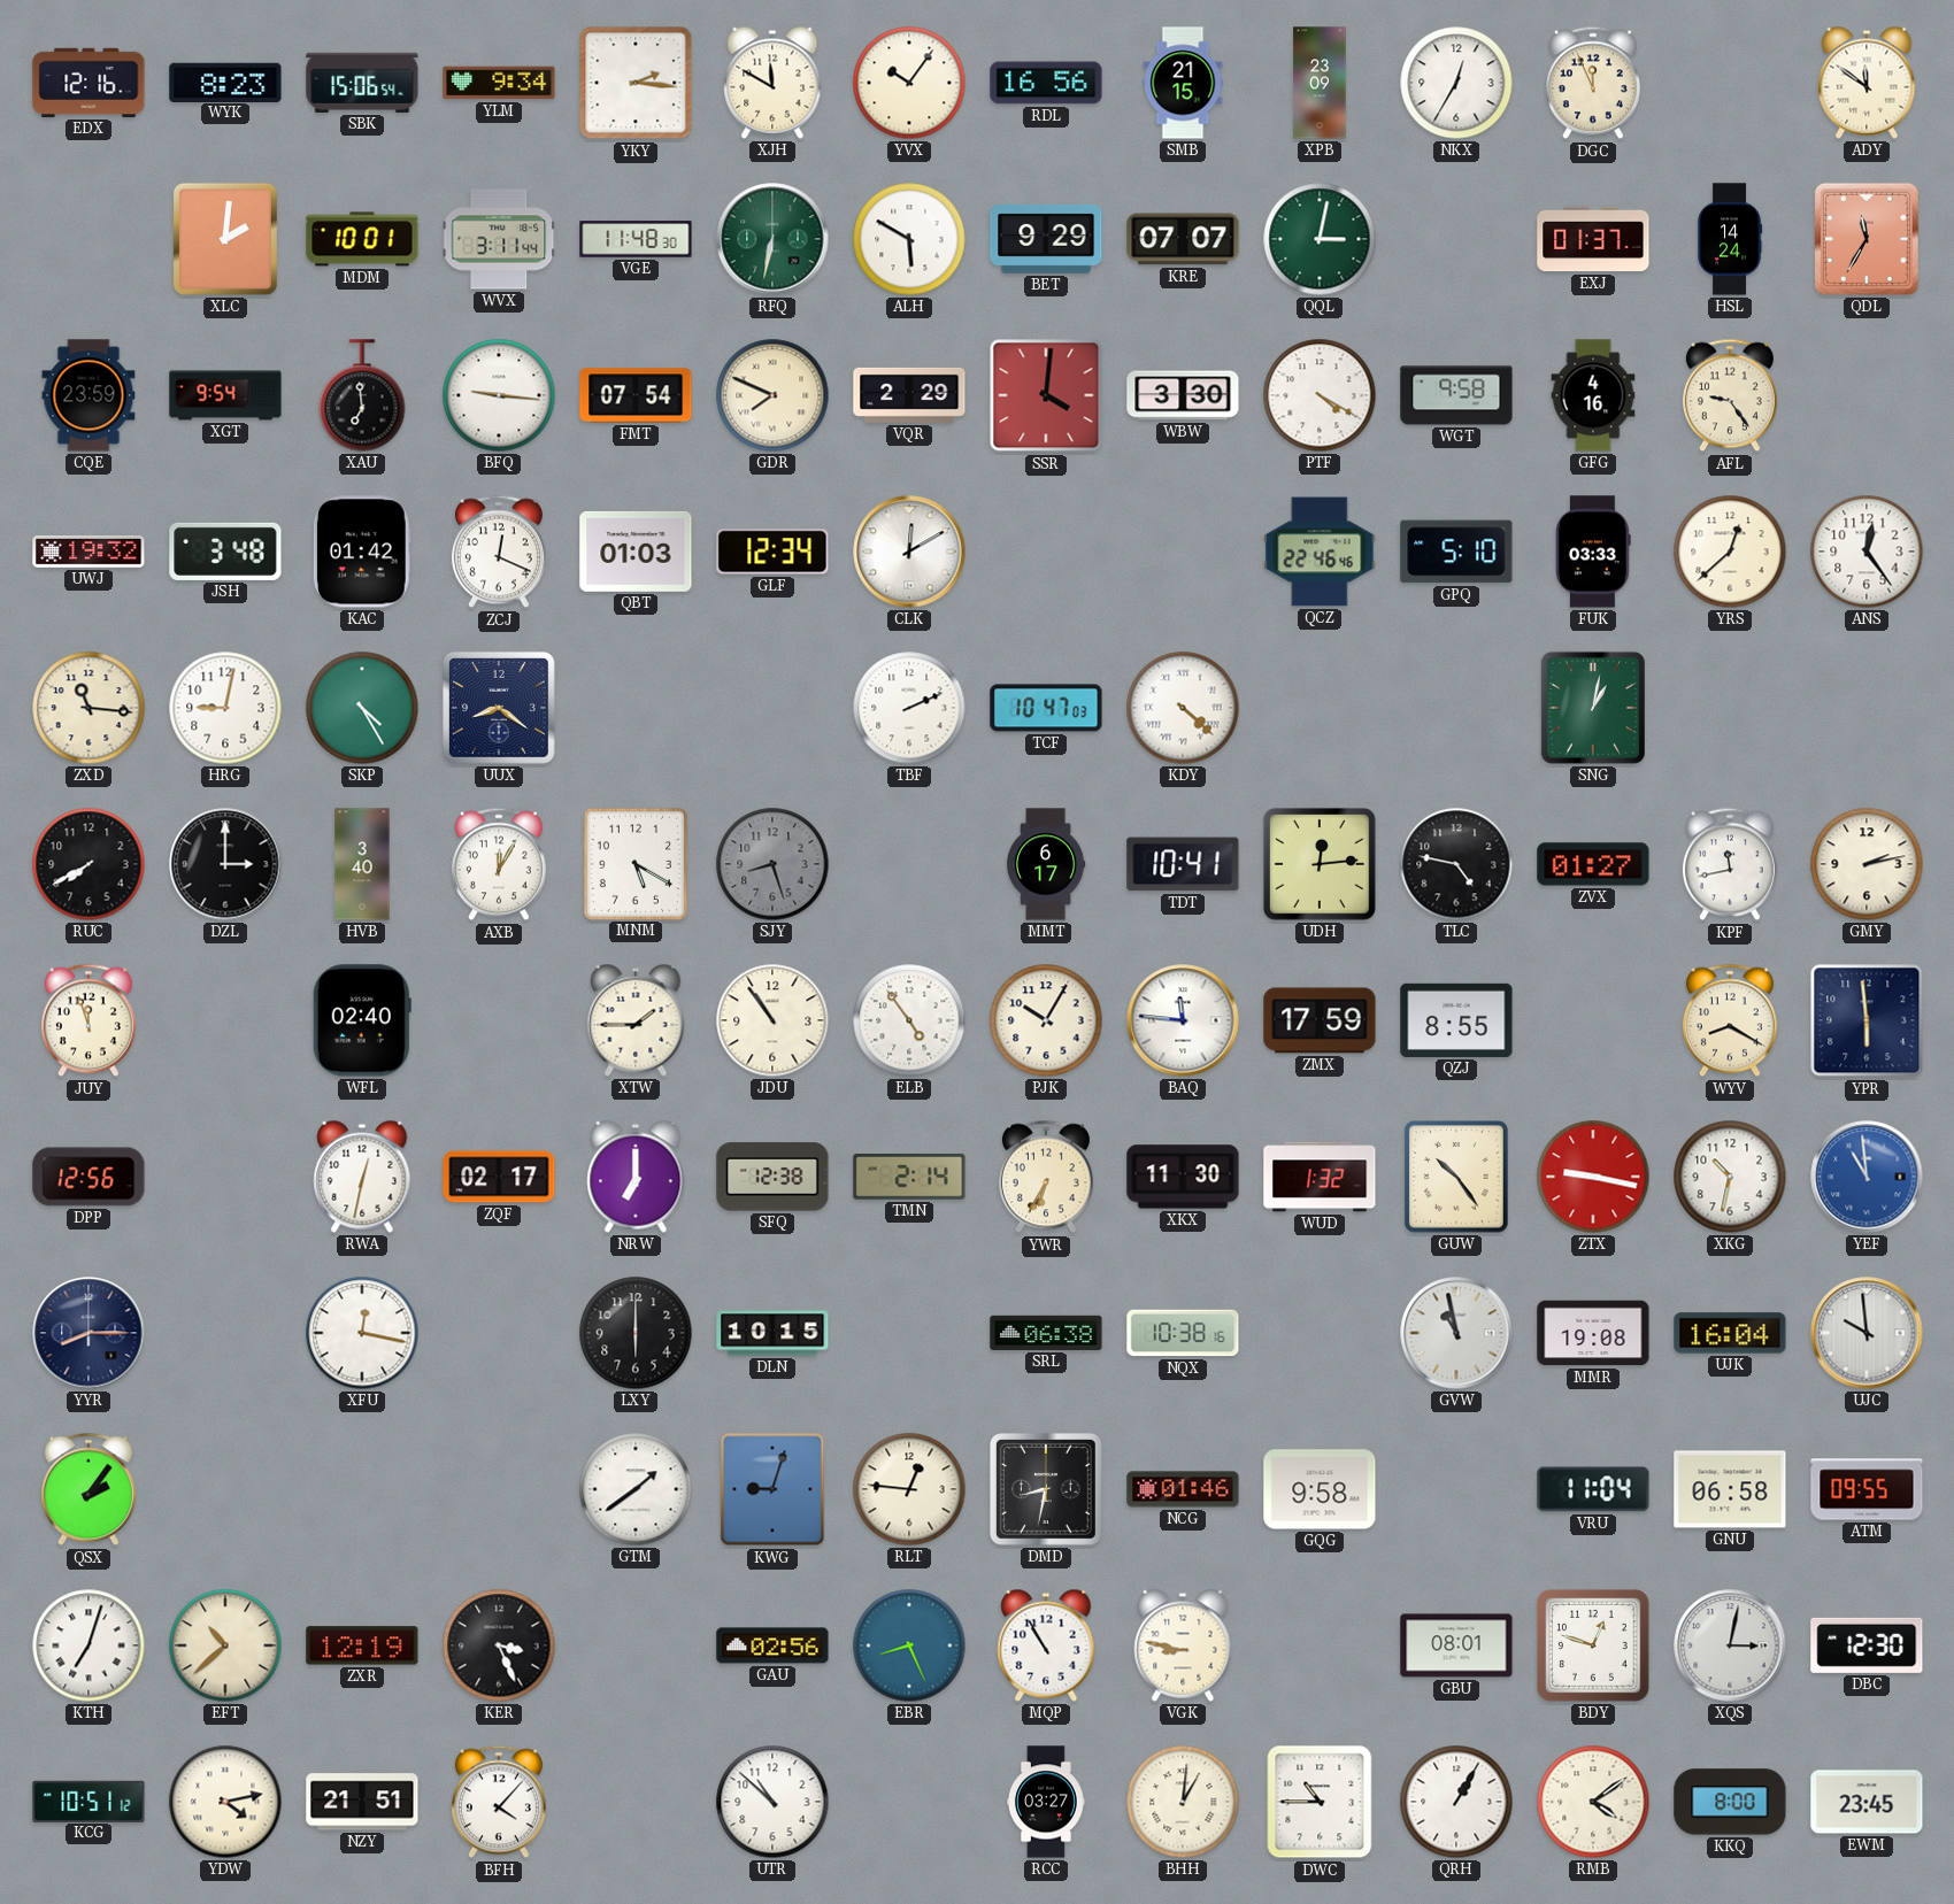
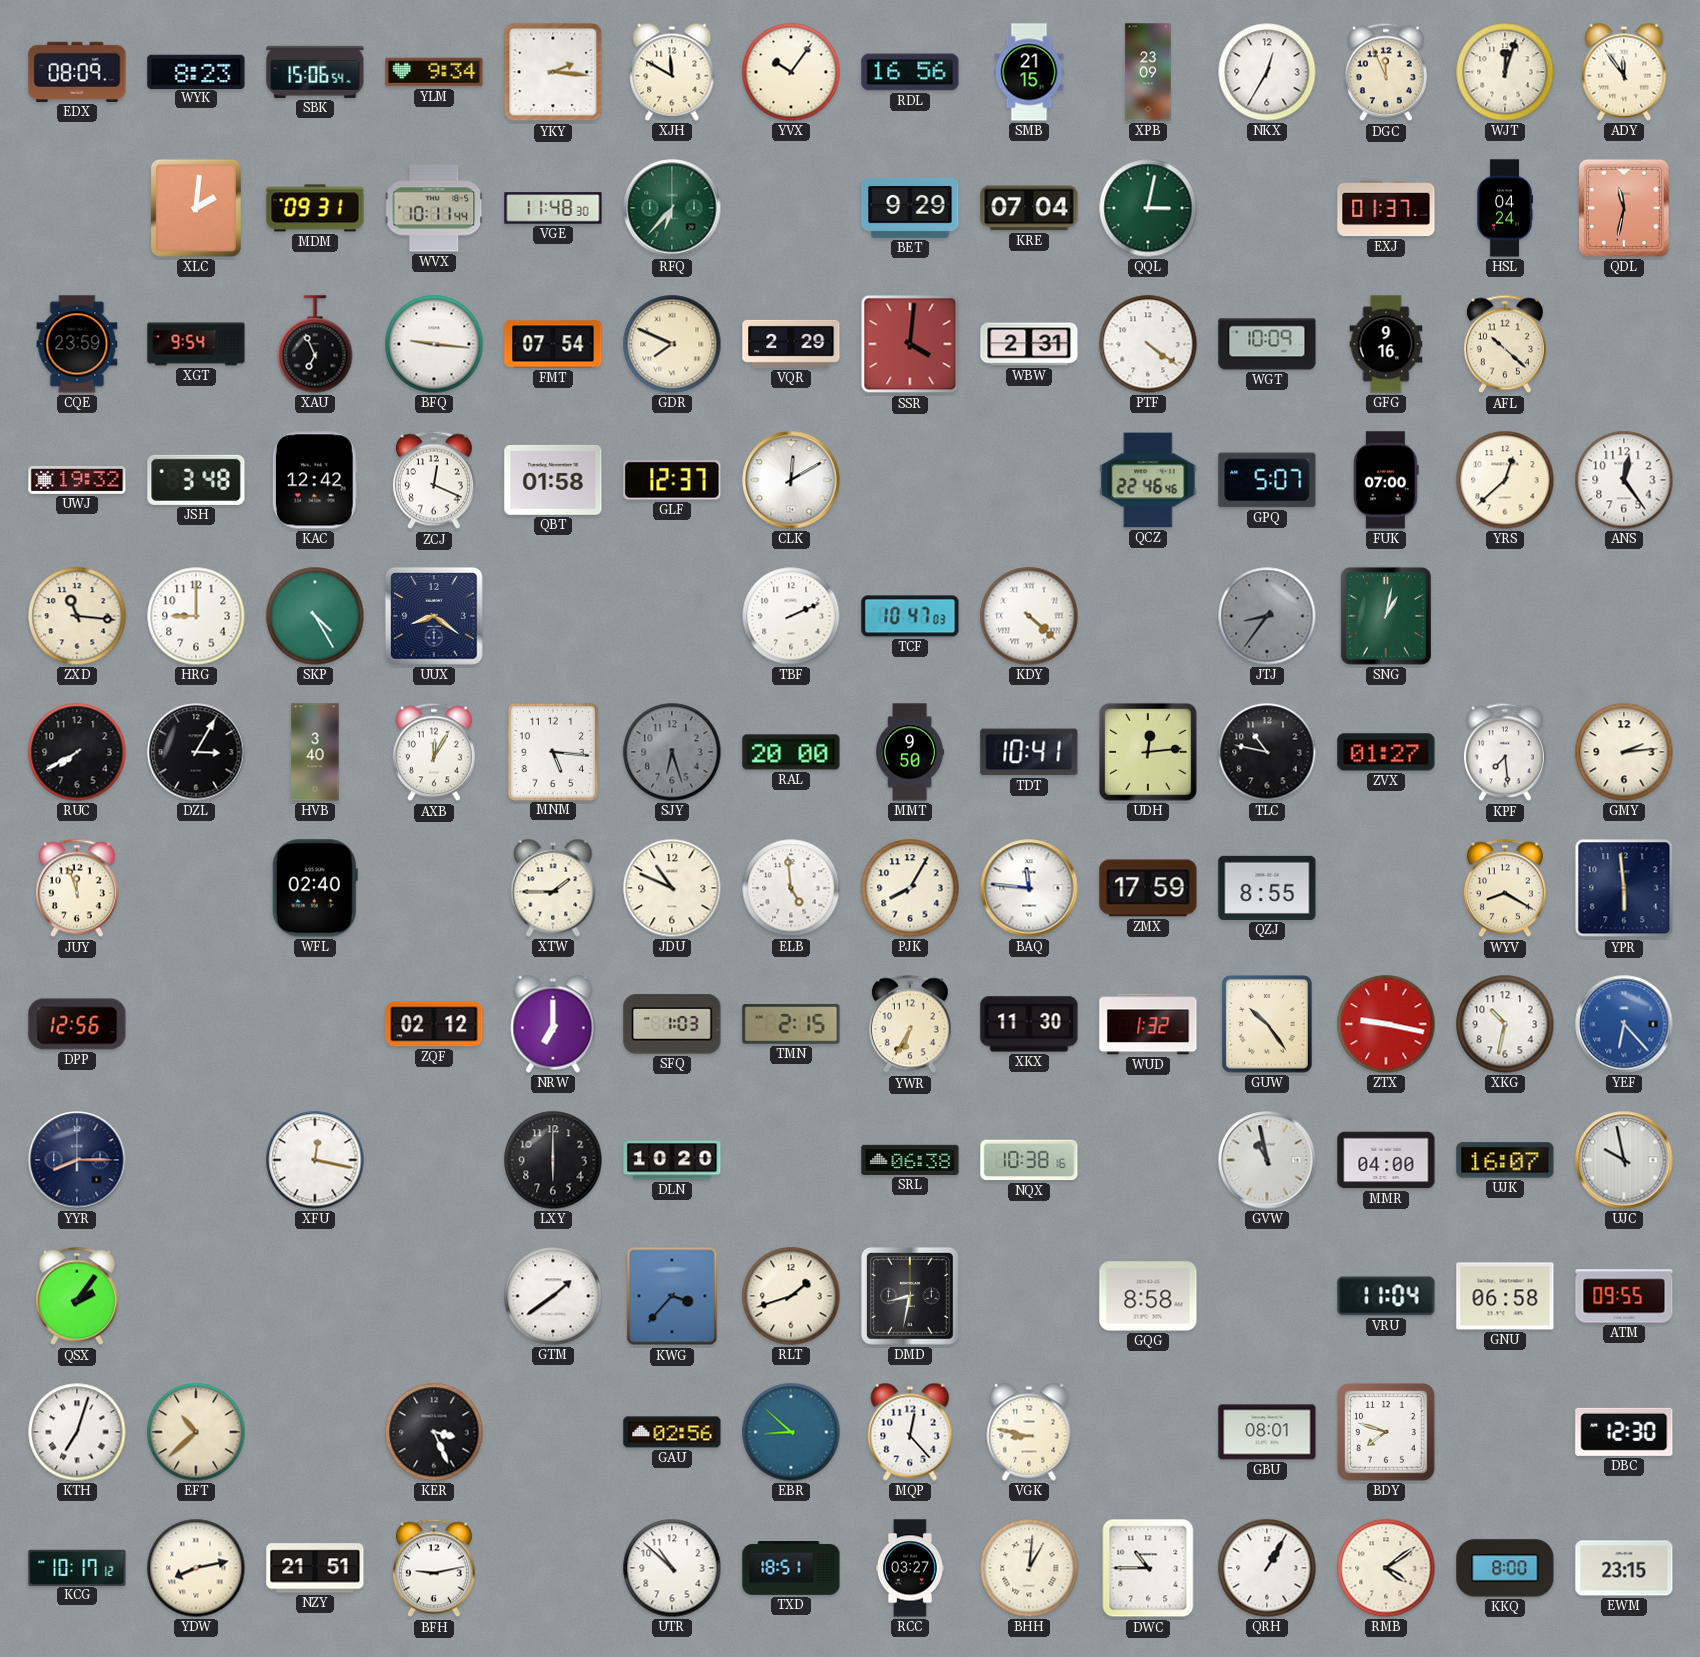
EDX: 12:16 -> 08:09
WJT: none -> 12:03
ADY: 11:51 -> 11:54
MDM: 10:01 -> 09:31
WVX: 3:11 -> 10:11
RFQ: 6:32 -> 6:37
ALH: 5:50 -> none
KRE: 07:07 -> 07:04
HSL: 14:24 -> 04:24
QDL: 11:35 -> 11:32
XAU: 6:59 -> 6:56
WBW: 3:30 -> 2:31
PTF: 4:20 -> 4:21
WGT: 9:58 -> 10:09
GFG: 4:16 -> 9:16
AFL: 9:24 -> 10:22
KAC: 01:42 -> 12:42
QBT: 01:03 -> 01:58
GLF: 12:34 -> 12:37
GPQ: 5:10 -> 5:07
FUK: 03:33 -> 07:00
HRG: 9:02 -> 9:00
JTJ: none -> 8:36
DZL: 3:00 -> 3:05
MNM: 5:20 -> 5:16
SJY: 8:27 -> 6:27
RAL: none -> 20:00
MMT: 6:17 -> 9:50
TLC: 4:47 -> 10:47
KPF: 11:43 -> 7:29
GMY: 2:13 -> 2:14
JDU: 10:54 -> 10:49
ELB: 4:54 -> 4:59
PJK: 10:05 -> 8:05
RWA: 12:32 -> none
ZQF: 02:17 -> 02:12
SFQ: 12:38 -> 1:03
TMN: 2:14 -> 2:15
YEF: 10:59 -> 6:23
DLN: 10:15 -> 10:20
MMR: 19:08 -> 04:00
UJK: 16:04 -> 16:07
UJC: 9:59 -> 9:58
KWG: 9:03 -> 3:37
RLT: 12:46 -> 1:42
NCG: 01:46 -> none
GQG: 9:58 -> 8:58
ZXR: 12:19 -> none
EBR: 8:26 -> 8:52
MQP: 10:55 -> 12:23
BDY: 12:48 -> 7:48
XQS: 3:02 -> none
KCG: 10:51 -> 10:17
YDW: 4:13 -> 8:13
BFH: 4:07 -> 9:13
TXD: none -> 18:51
EWM: 23:45 -> 23:15
